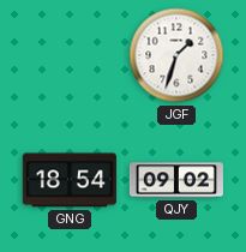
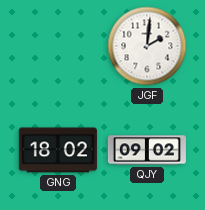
JGF: 1:33 -> 2:01
GNG: 18:54 -> 18:02
